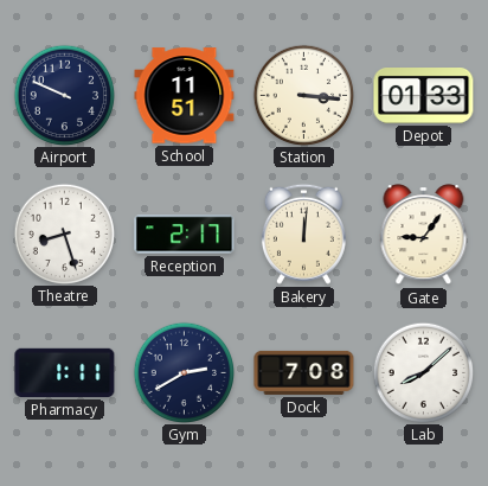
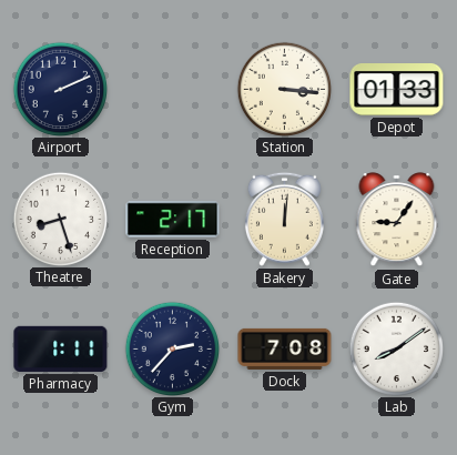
Airport: 9:49 -> 2:11
School: 11:51 -> none
Gym: 2:40 -> 2:37
Lab: 8:08 -> 8:09
